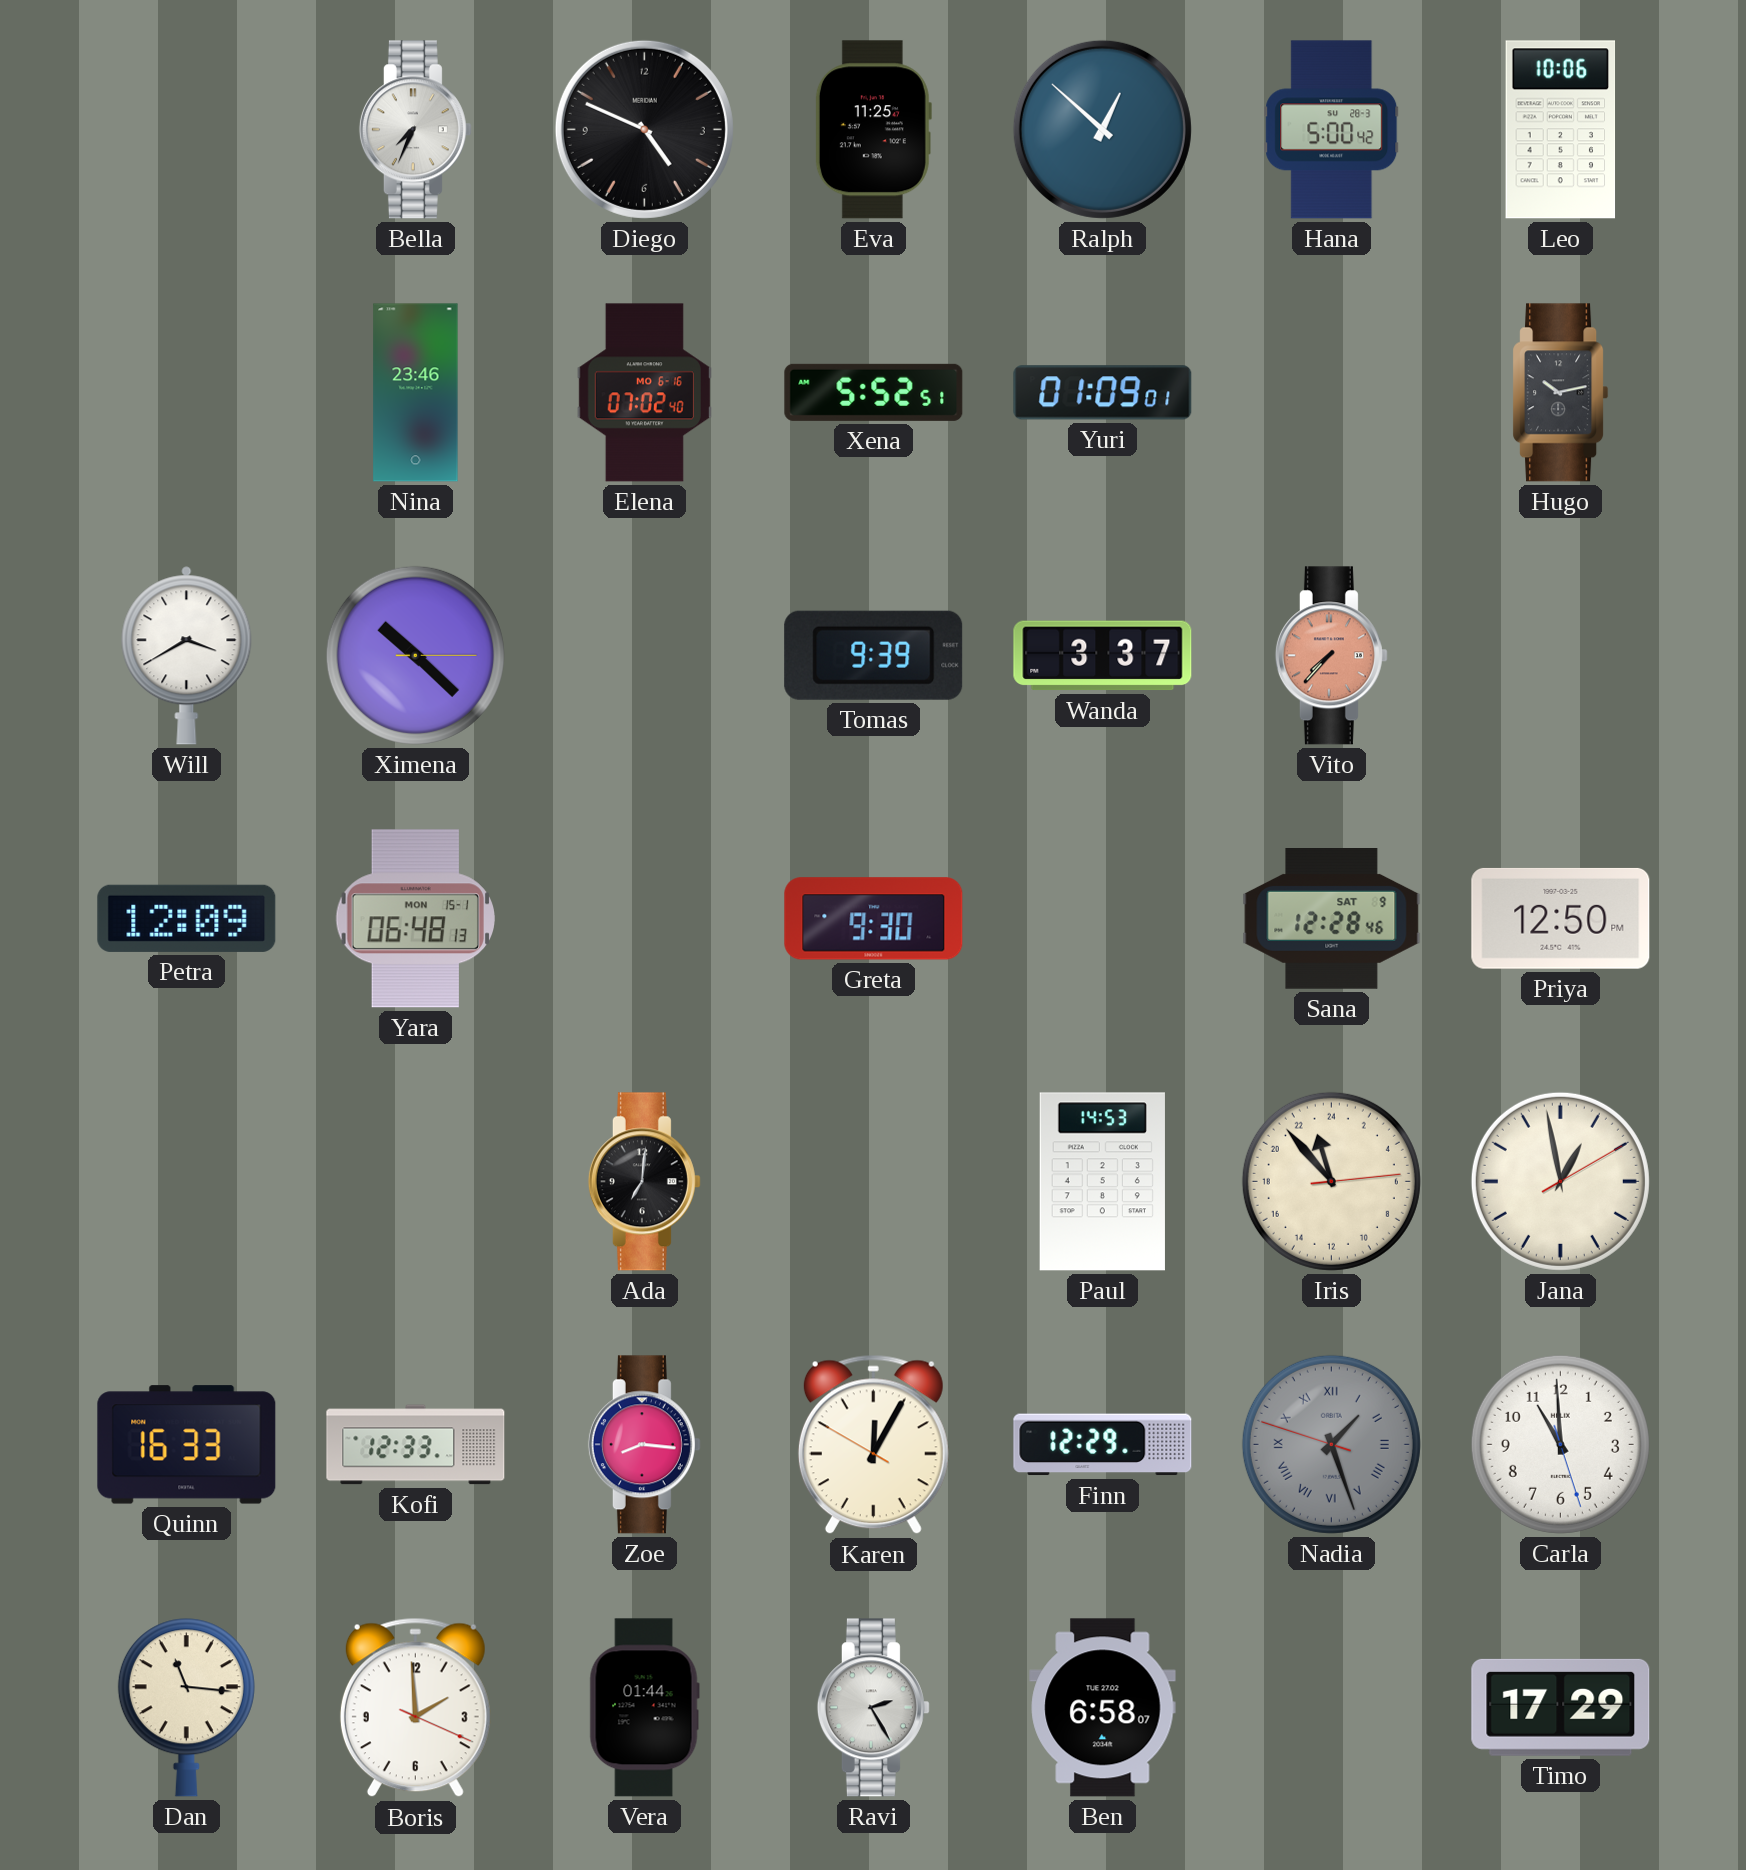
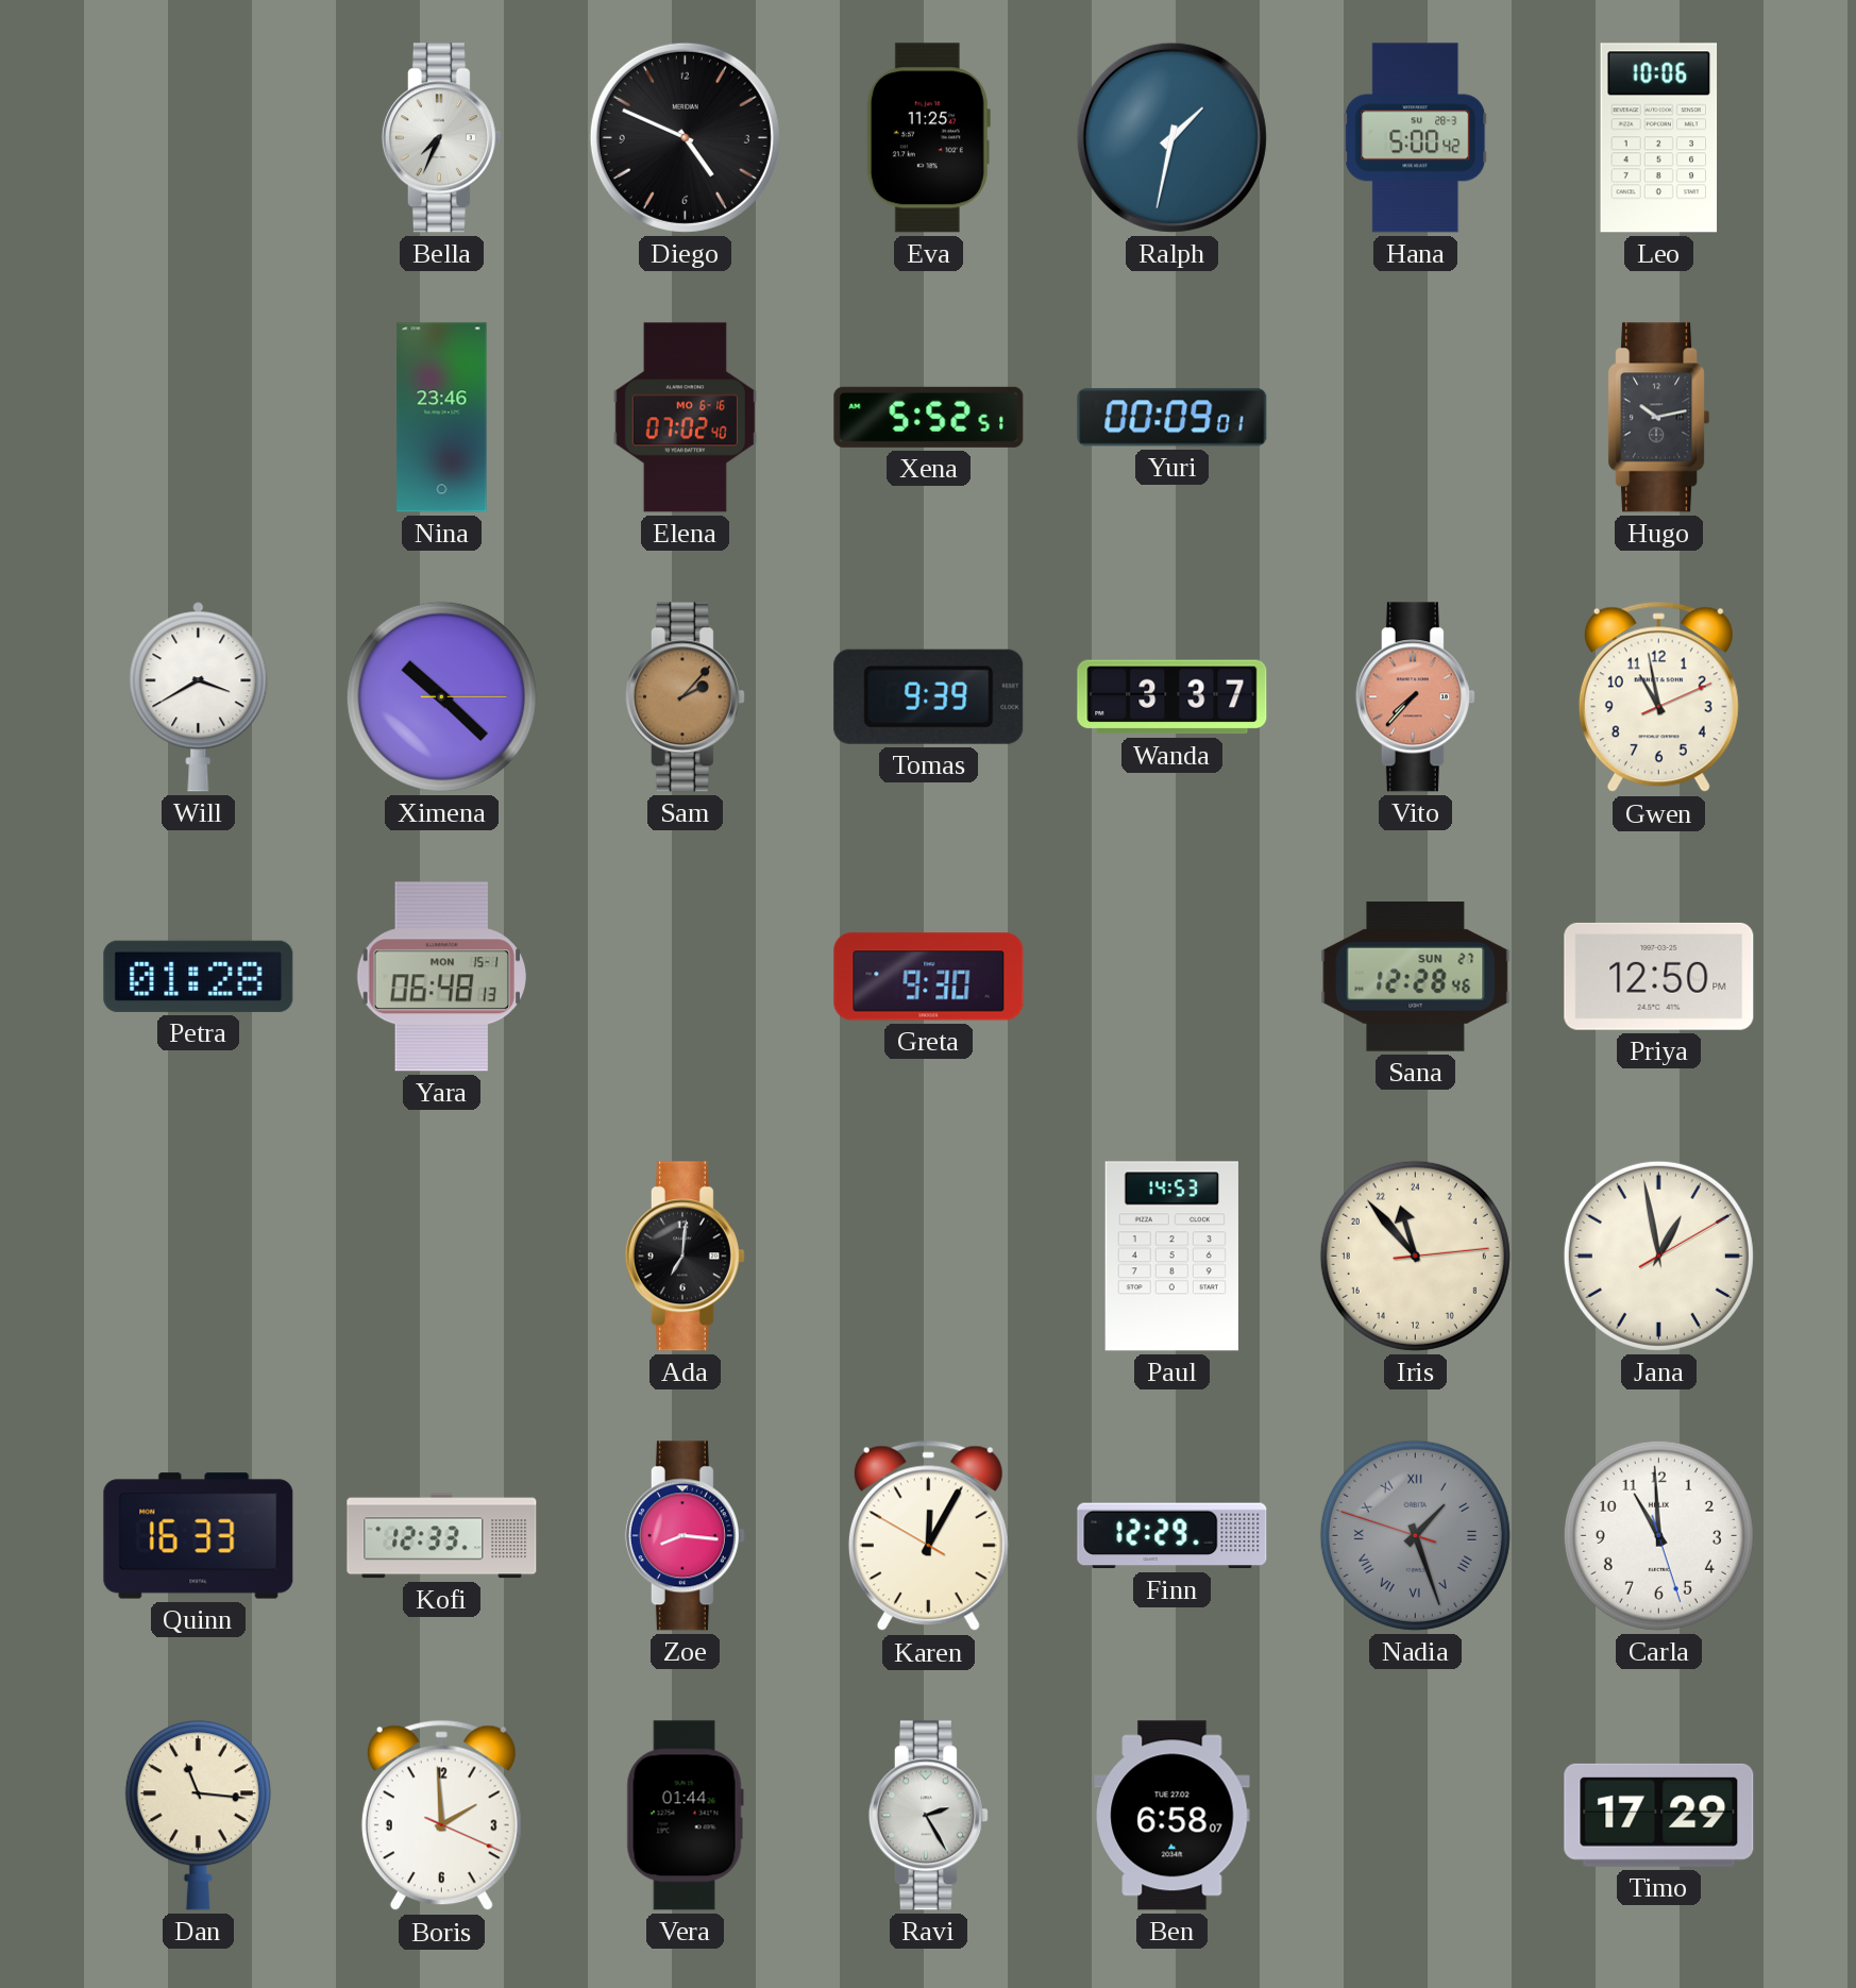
Ralph: 12:52 -> 1:32
Yuri: 01:09 -> 00:09
Sam: none -> 2:07
Gwen: none -> 10:58
Petra: 12:09 -> 01:28
Sana date: SAT 9 -> SUN 27
